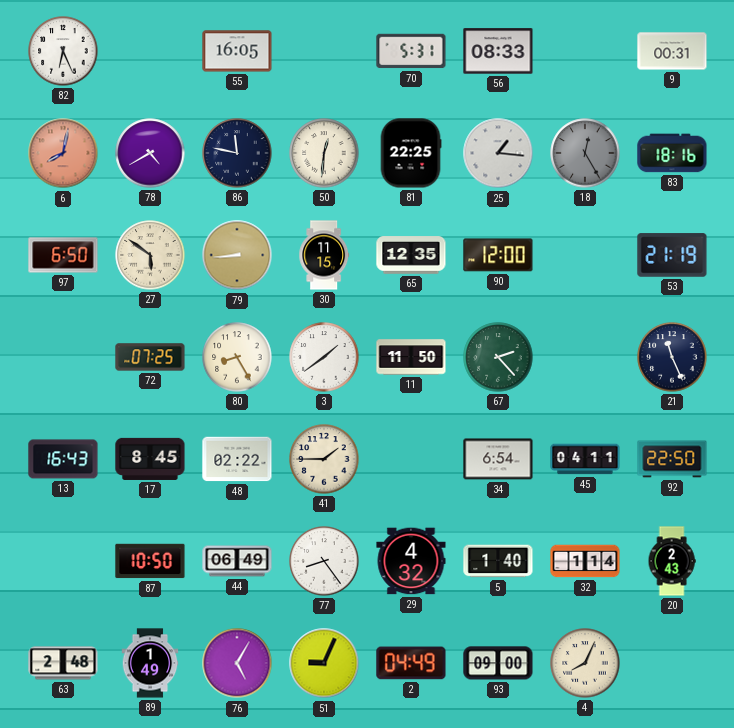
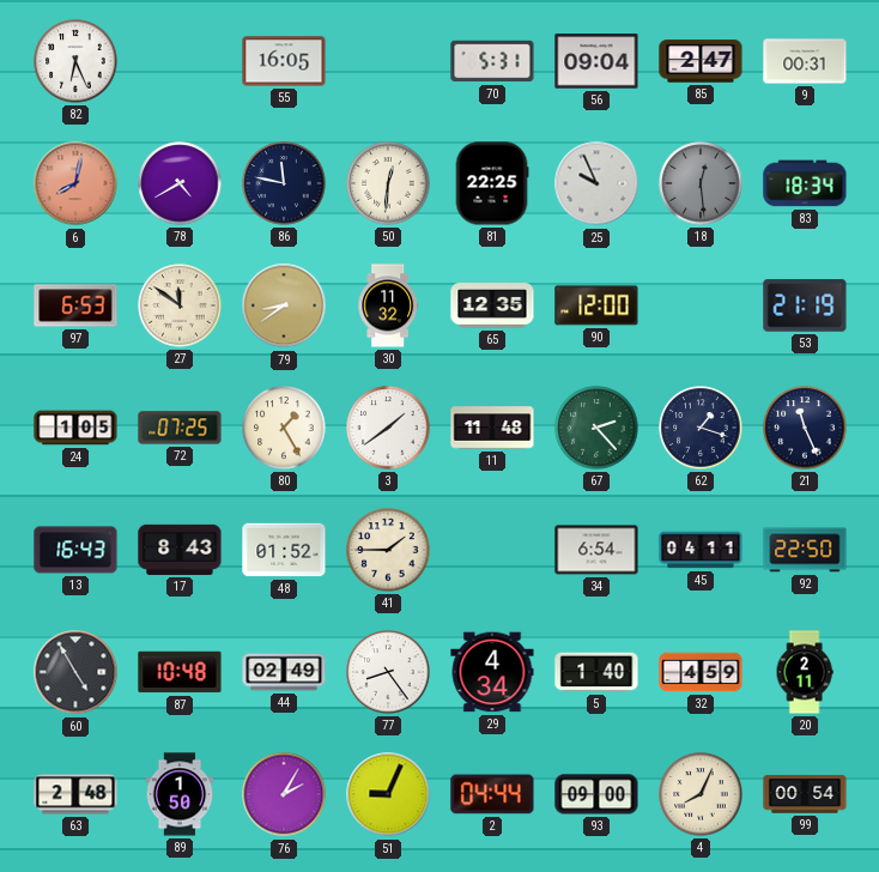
56: 08:33 -> 09:04
85: none -> 2:47
25: 1:16 -> 9:56
18: 12:25 -> 12:29
83: 18:16 -> 18:34
97: 6:50 -> 6:53
27: 5:51 -> 11:51
79: 8:44 -> 8:39
30: 11:15 -> 11:32
24: none -> 1:05
80: 8:25 -> 1:25
11: 11:50 -> 11:48
62: none -> 1:18
17: 8:45 -> 8:43
48: 02:22 -> 01:52
60: none -> 4:55
87: 10:50 -> 10:48
44: 06:49 -> 02:49
29: 4:32 -> 4:34
32: 1:14 -> 4:59
20: 2:43 -> 2:11
89: 1:49 -> 1:50
76: 5:05 -> 2:05
2: 04:49 -> 04:44
99: none -> 00:54
